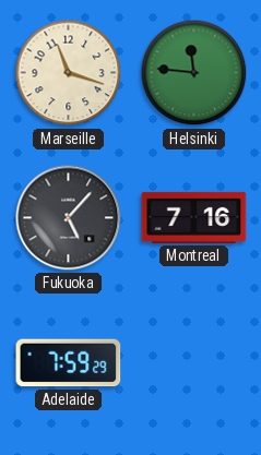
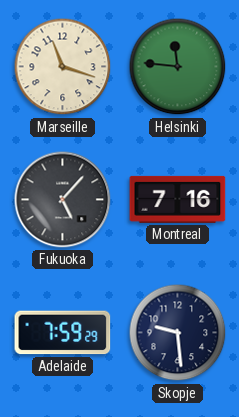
Skopje: none -> 9:29
